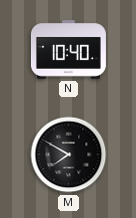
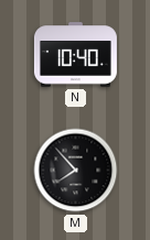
M: 7:50 -> 7:53
